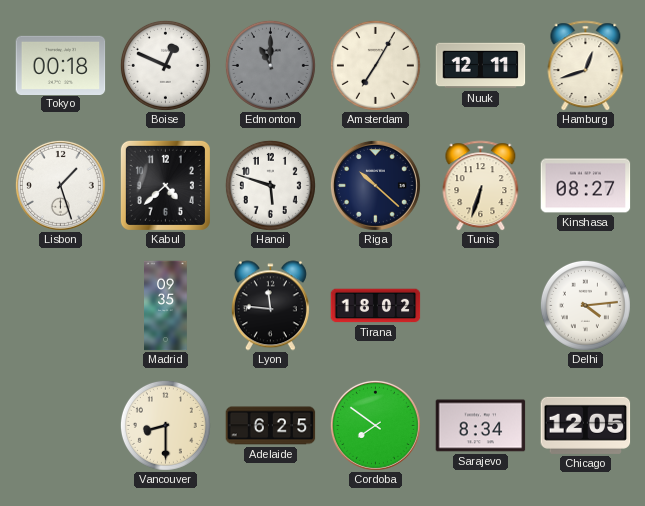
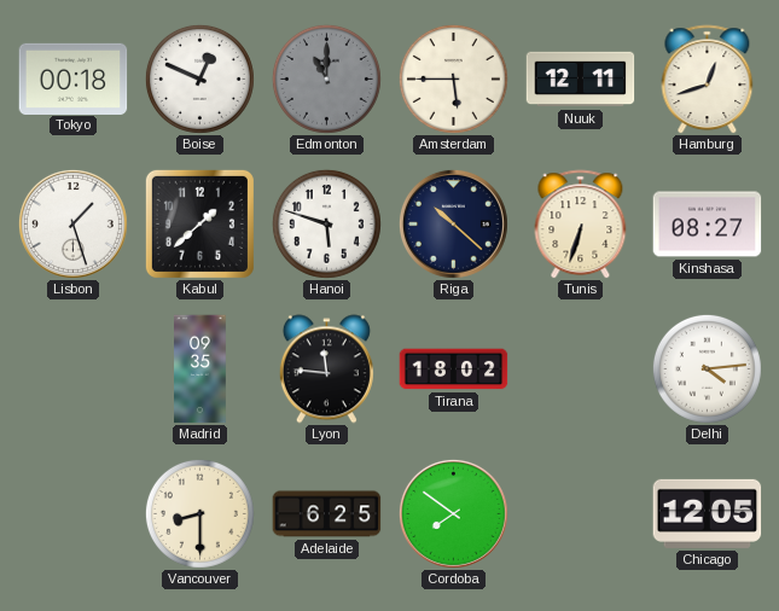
Amsterdam: 7:05 -> 5:45
Kabul: 4:38 -> 1:38
Sarajevo: 8:34 -> none
